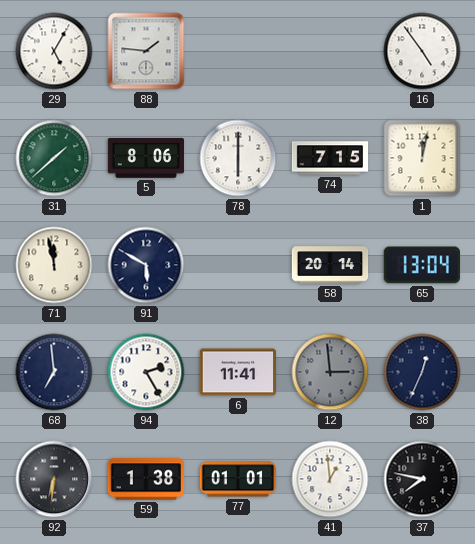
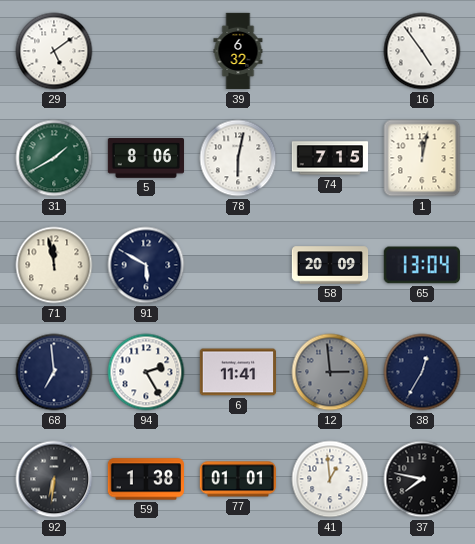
29: 5:05 -> 5:09
88: 1:46 -> none
39: none -> 6:32
31: 1:38 -> 1:40
78: 6:00 -> 6:02
58: 20:14 -> 20:09
38: 12:34 -> 12:35
